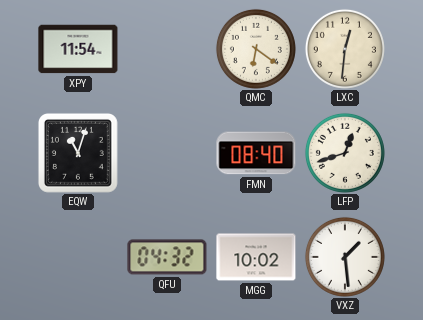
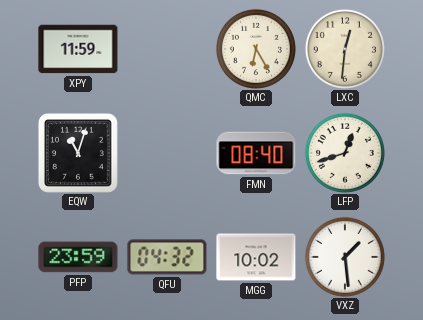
XPY: 11:54 -> 11:59
QMC: 6:21 -> 6:25
PFP: none -> 23:59
